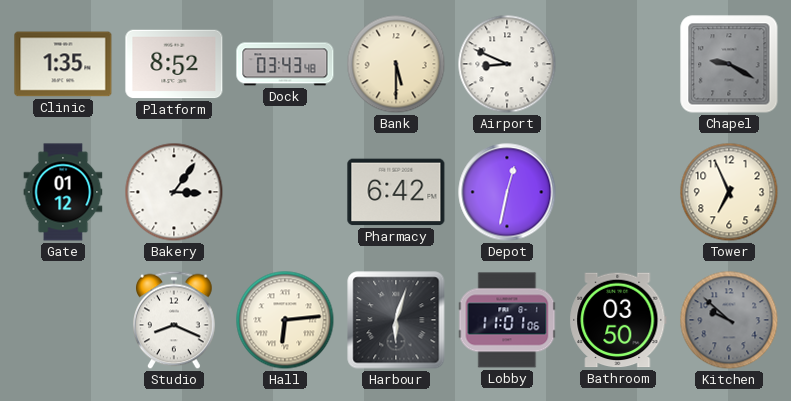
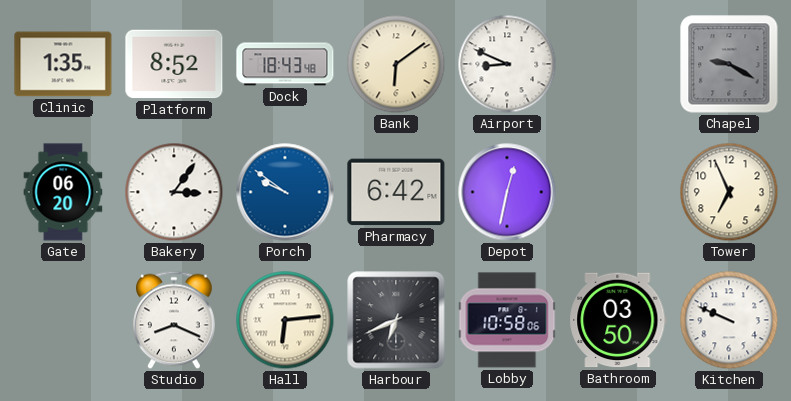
Dock: 03:43 -> 18:43
Bank: 5:30 -> 6:09
Gate: 01:12 -> 06:20
Porch: none -> 9:51
Harbour: 6:03 -> 6:41
Lobby: 11:01 -> 10:58
Kitchen: 9:52 -> 9:49
Kitchen dial: grey -> white
